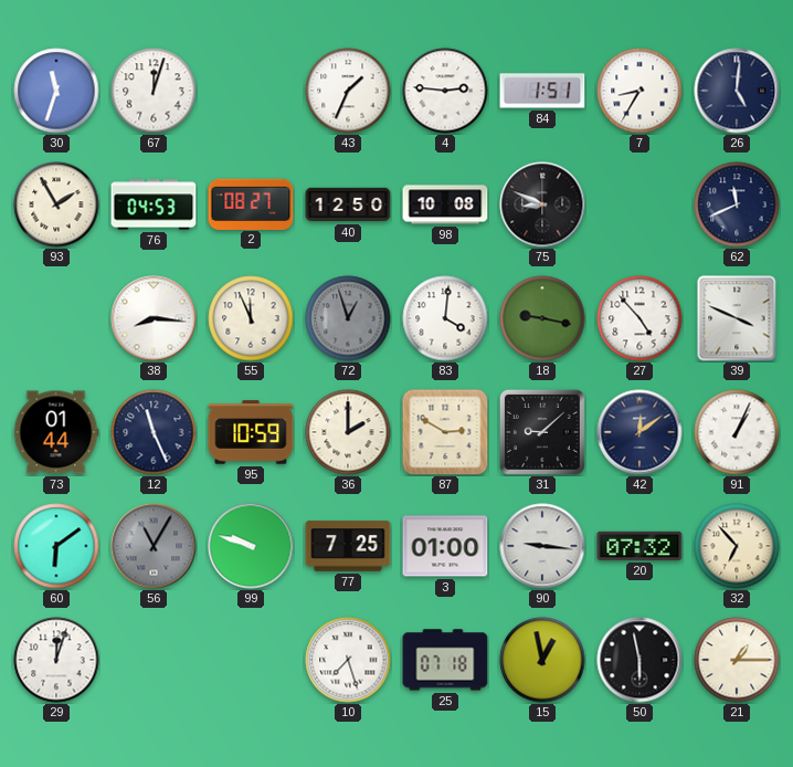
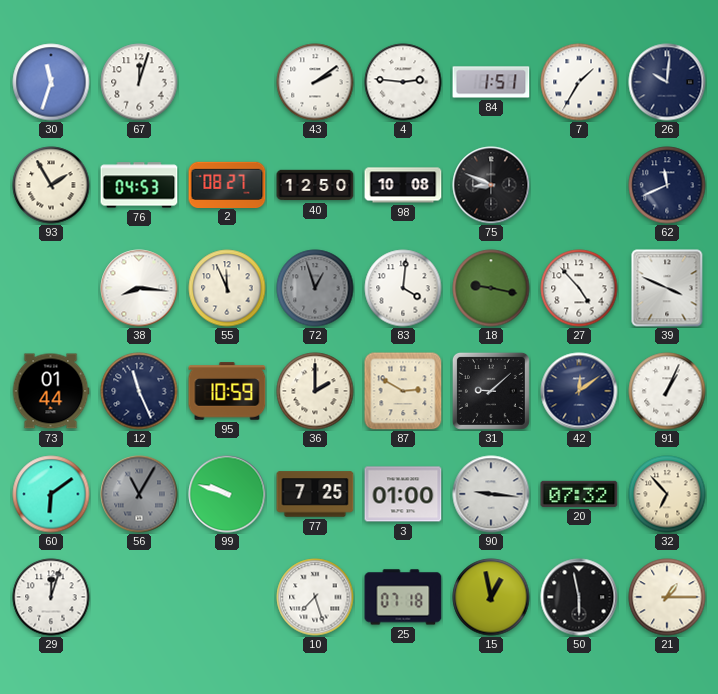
43: 1:34 -> 2:09
7: 8:35 -> 1:35
26: 5:01 -> 10:01
